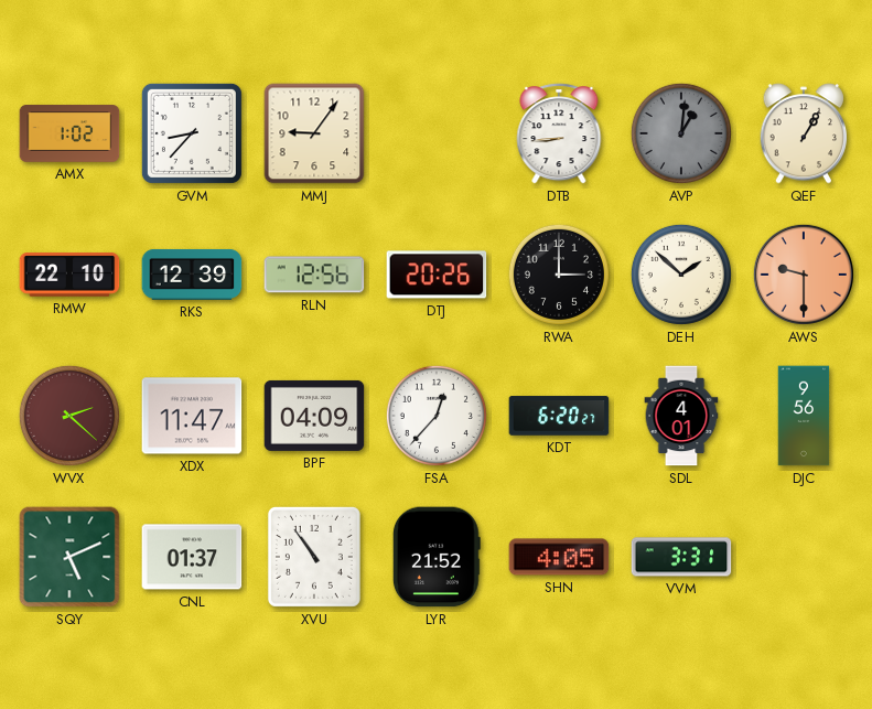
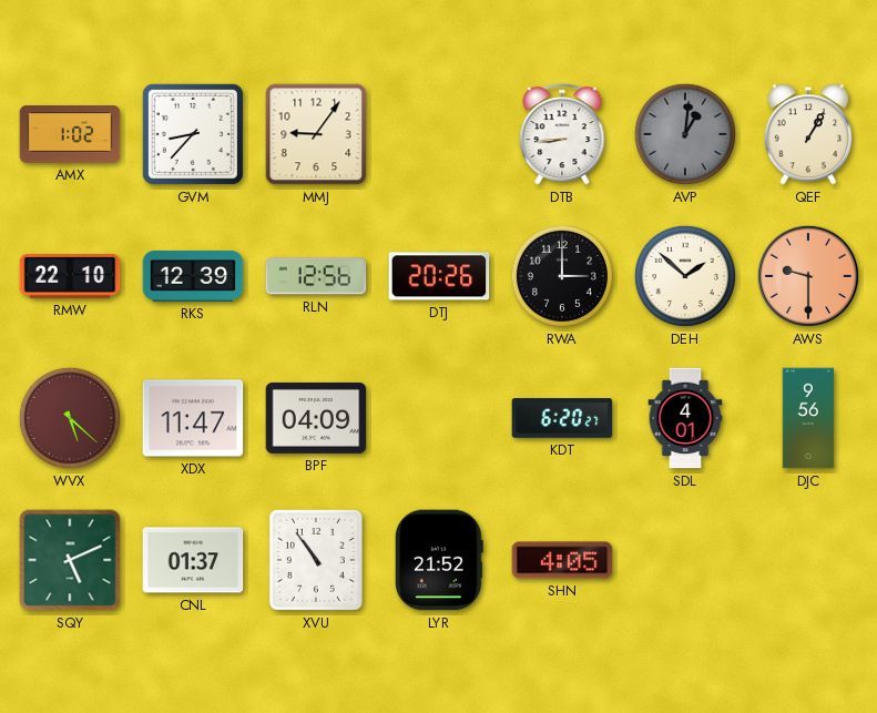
WVX: 2:22 -> 5:22
FSA: 12:37 -> none
VVM: 3:31 -> none
